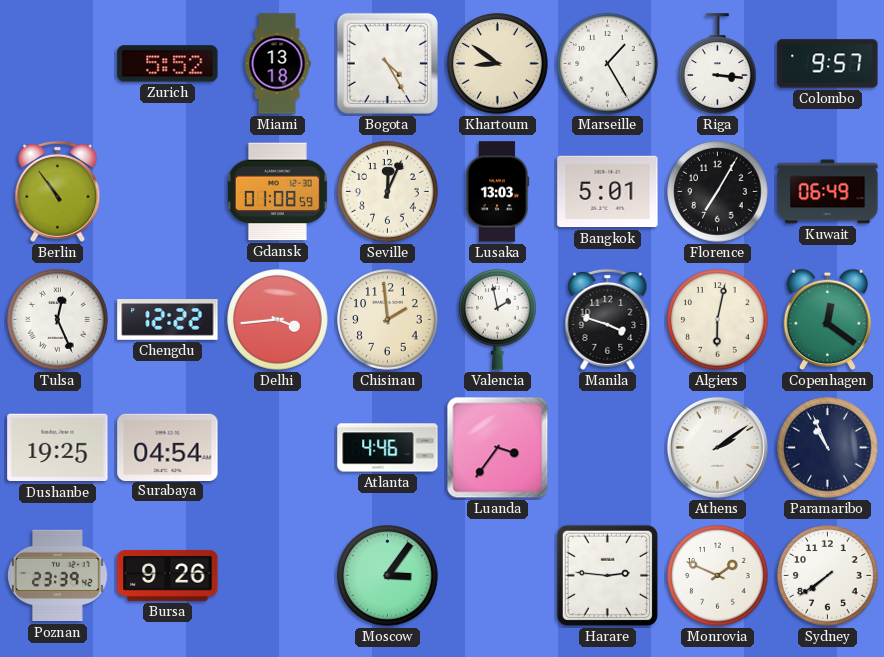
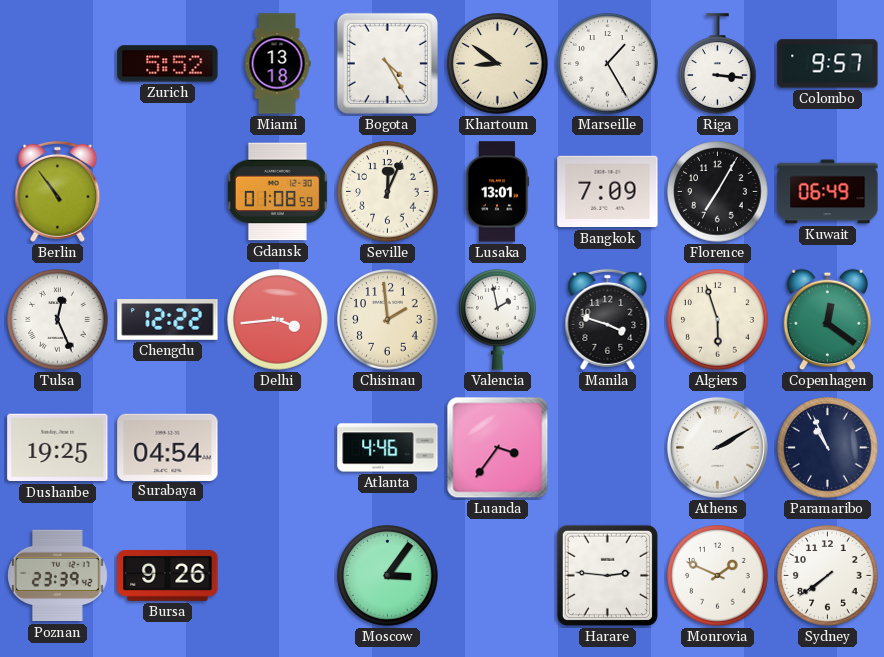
Lusaka: 13:03 -> 13:01
Bangkok: 5:01 -> 7:09
Algiers: 6:02 -> 5:57
Athens: 2:09 -> 2:10
